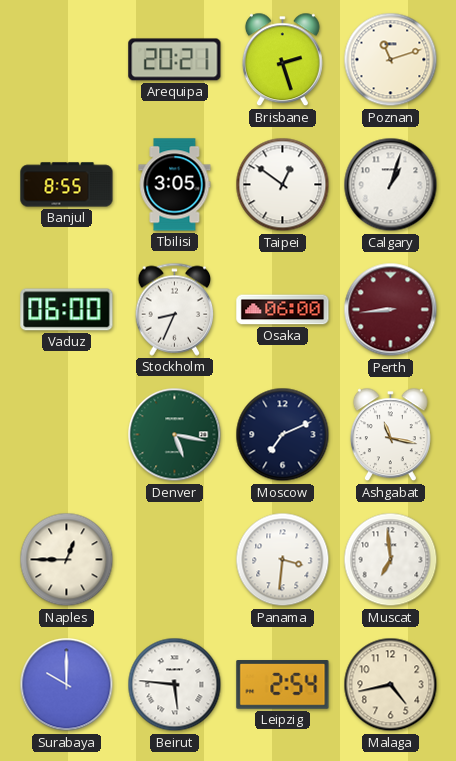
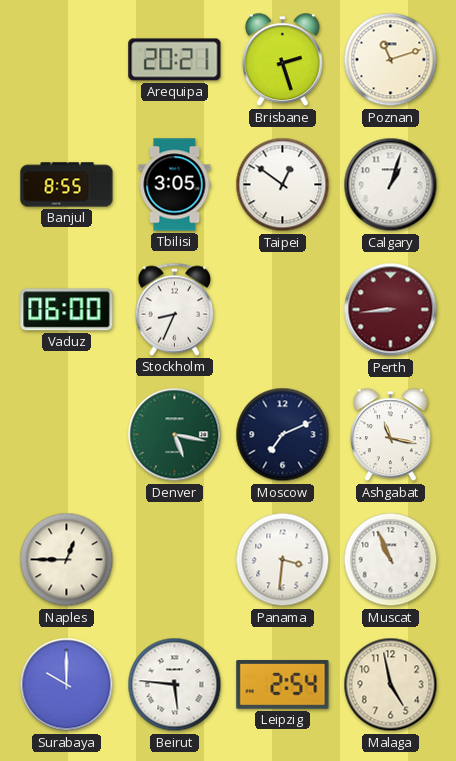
Osaka: 06:00 -> none
Muscat: 6:59 -> 10:56
Malaga: 4:43 -> 4:58
